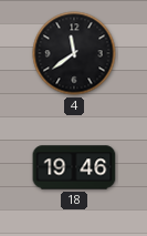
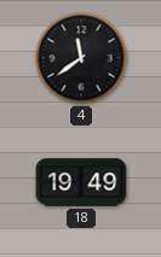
18: 19:46 -> 19:49
